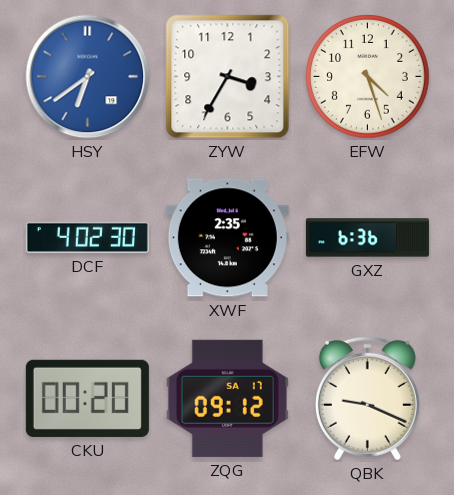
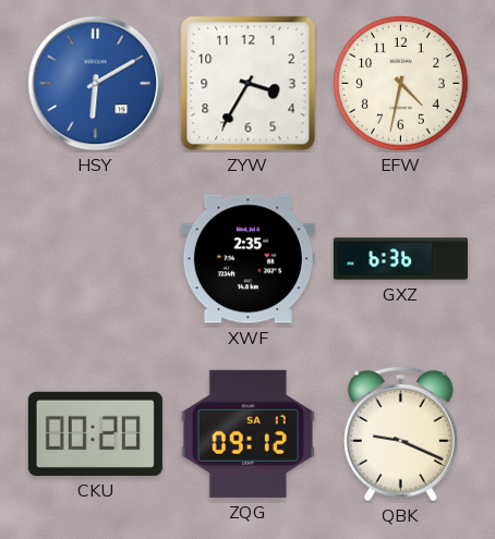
HSY: 6:39 -> 6:10
EFW: 4:27 -> 4:32
DCF: 4:02 -> none
